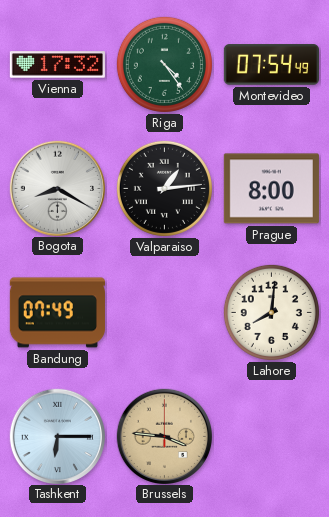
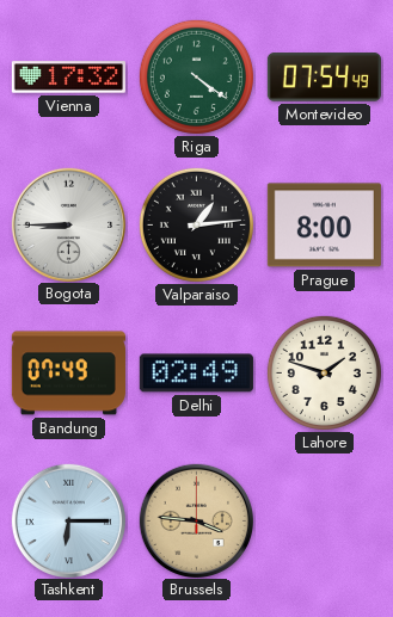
Riga: 4:24 -> 4:21
Bogota: 8:20 -> 8:45
Delhi: none -> 02:49
Lahore: 8:01 -> 1:48
